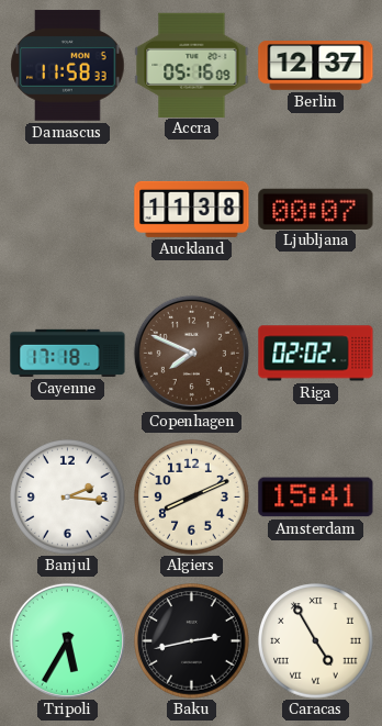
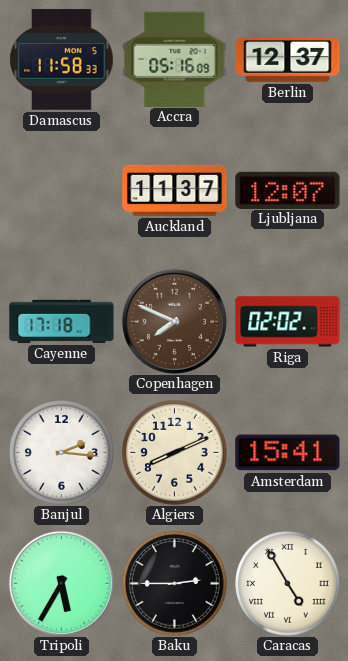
Auckland: 11:38 -> 11:37
Ljubljana: 00:07 -> 12:07
Baku: 2:43 -> 2:45
